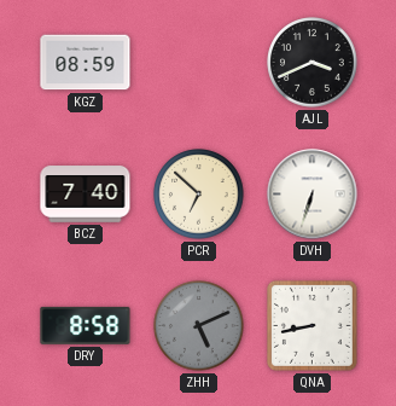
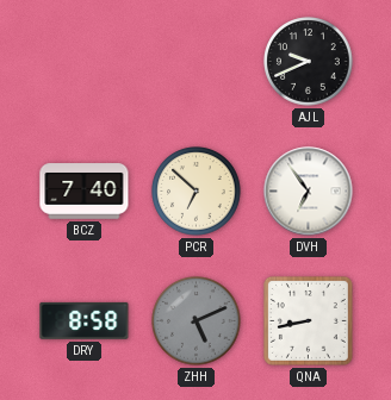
KGZ: 08:59 -> none
AJL: 3:41 -> 9:41
DVH: 6:33 -> 6:54
